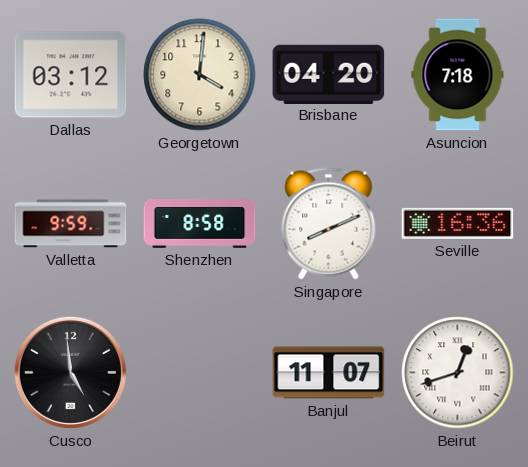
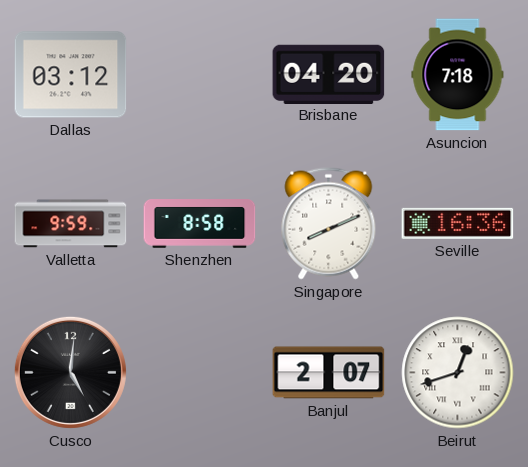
Georgetown: 4:01 -> none
Cusco: 4:59 -> 5:01
Banjul: 11:07 -> 2:07
